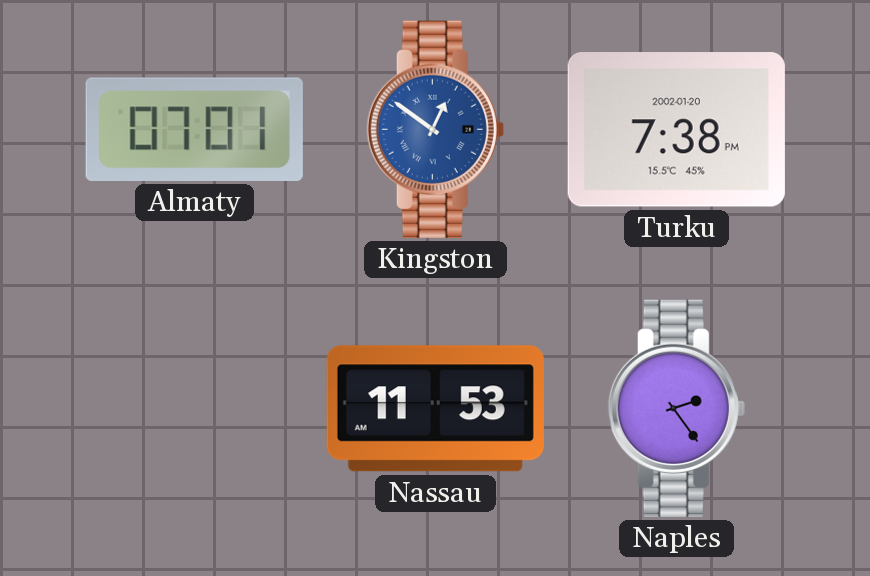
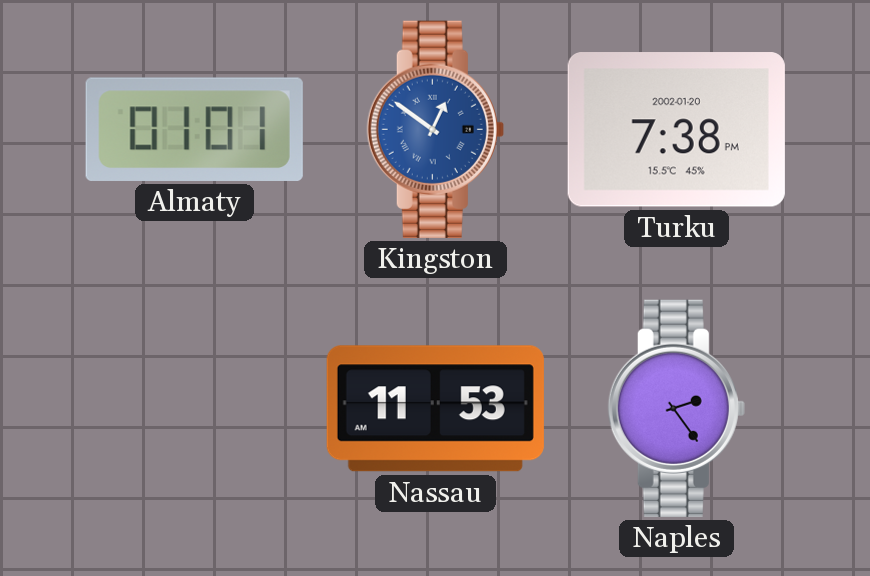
Almaty: 07:01 -> 01:01
